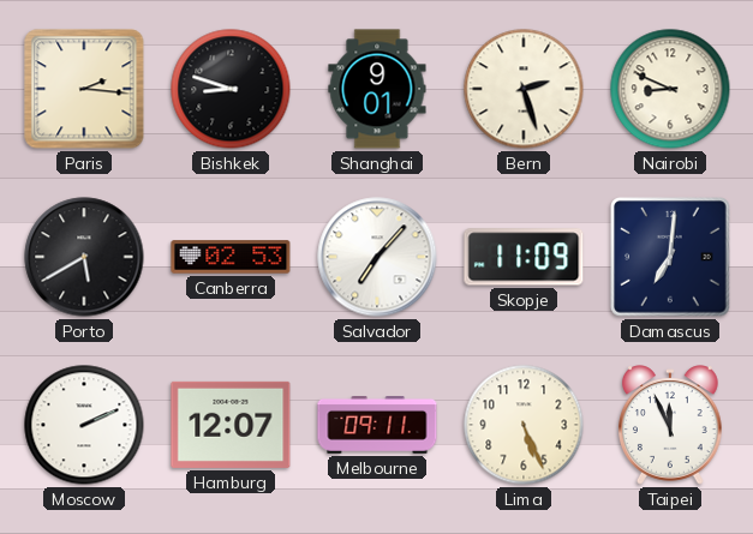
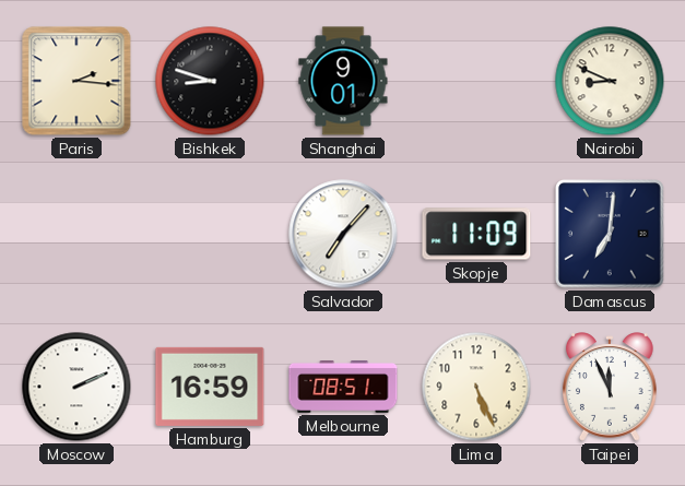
Bern: 2:27 -> none
Porto: 5:40 -> none
Canberra: 02:53 -> none
Hamburg: 12:07 -> 16:59
Melbourne: 09:11 -> 08:51
